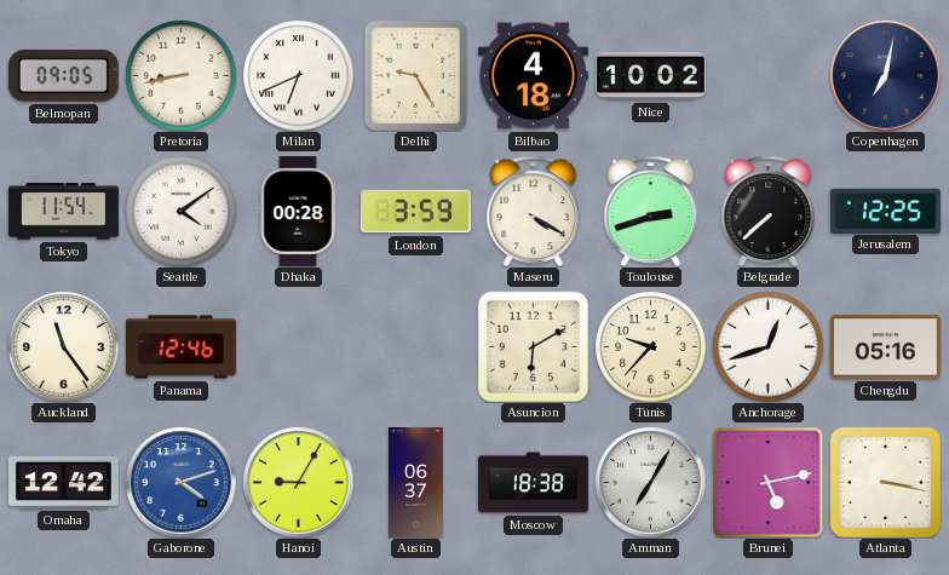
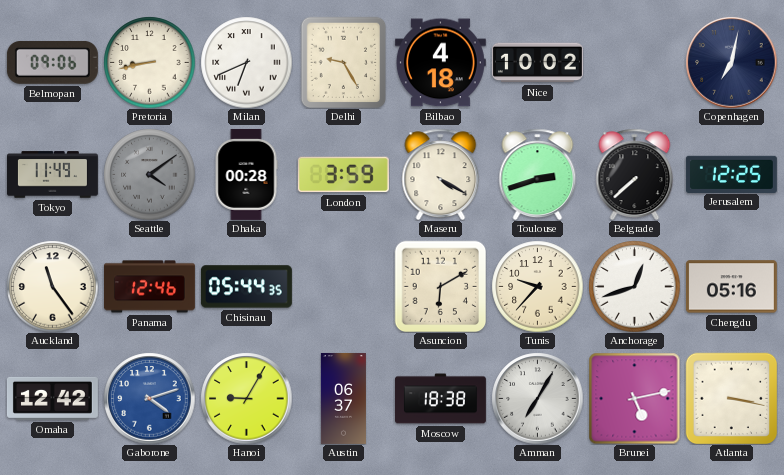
Belmopan: 09:05 -> 09:06
Tokyo: 11:54 -> 11:49
Seattle dial: white -> grey
Chisinau: none -> 05:44
